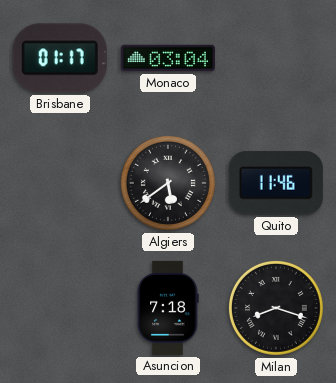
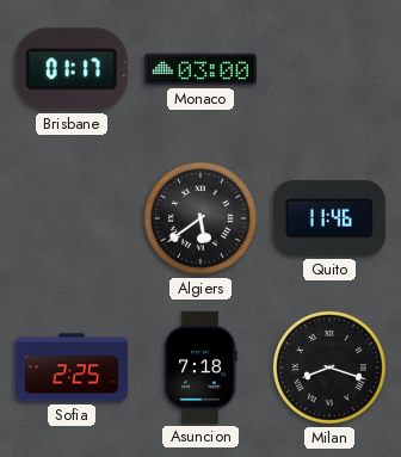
Monaco: 03:04 -> 03:00
Sofia: none -> 2:25
